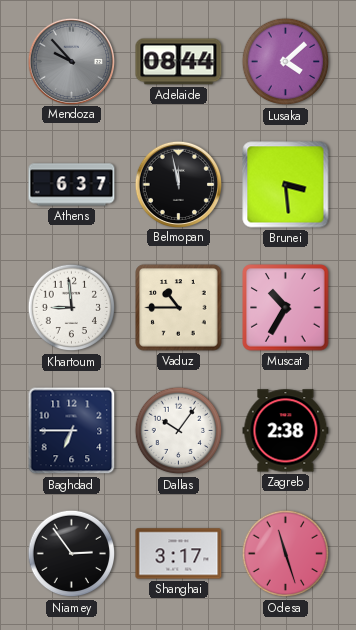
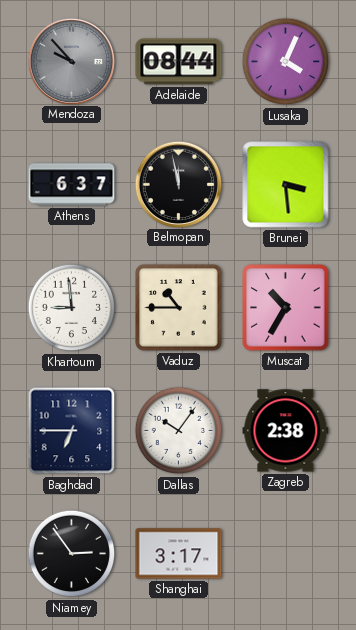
Lusaka: 4:08 -> 4:04
Odesa: 11:27 -> none
